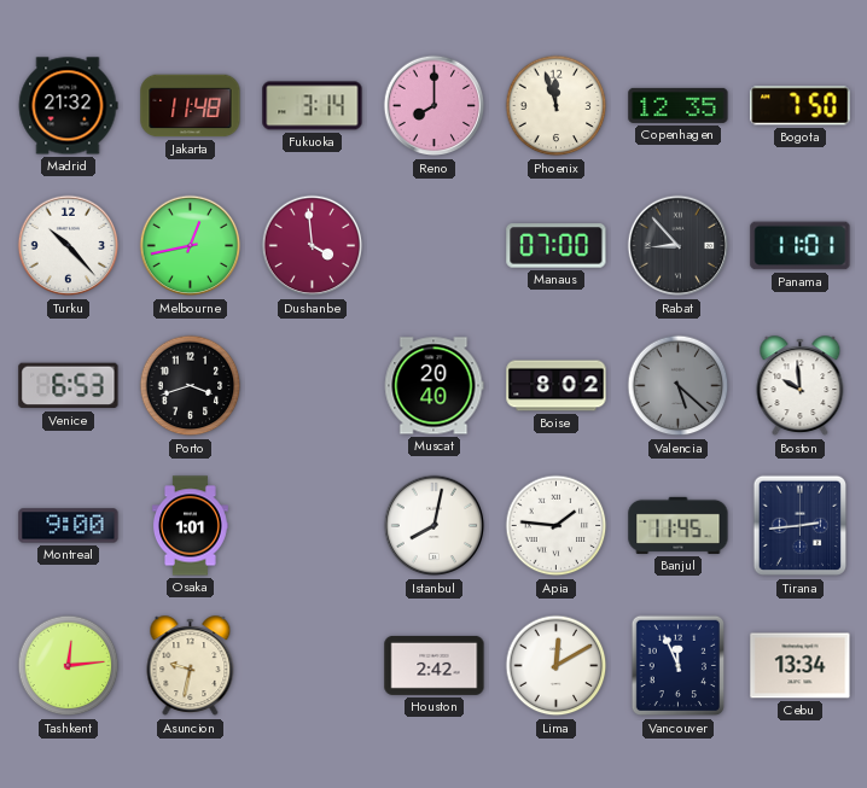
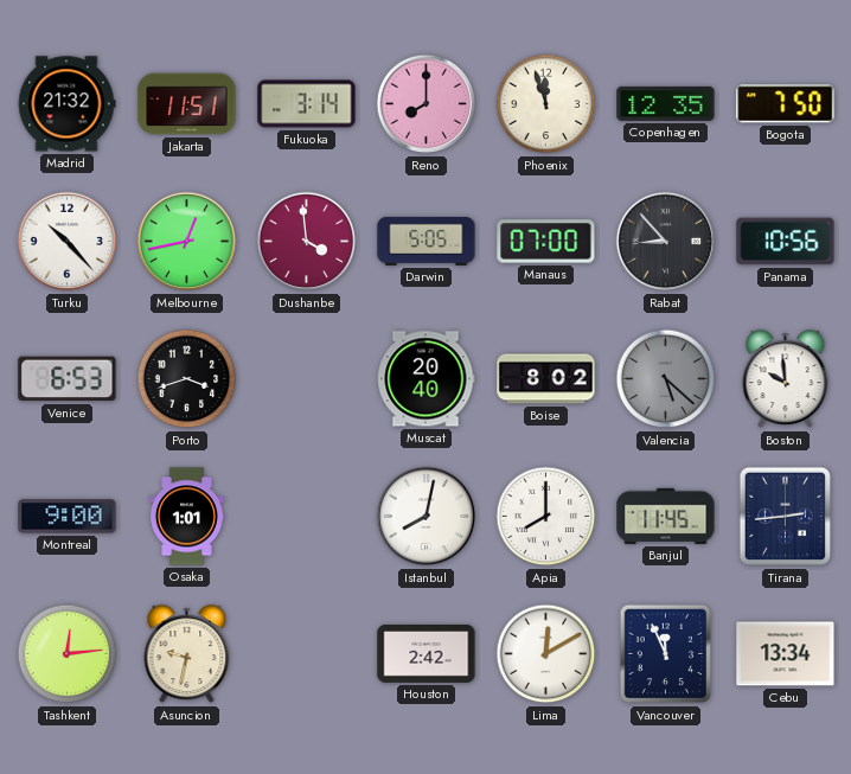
Jakarta: 11:48 -> 11:51
Darwin: none -> 5:05
Panama: 11:01 -> 10:56
Apia: 1:46 -> 8:00
